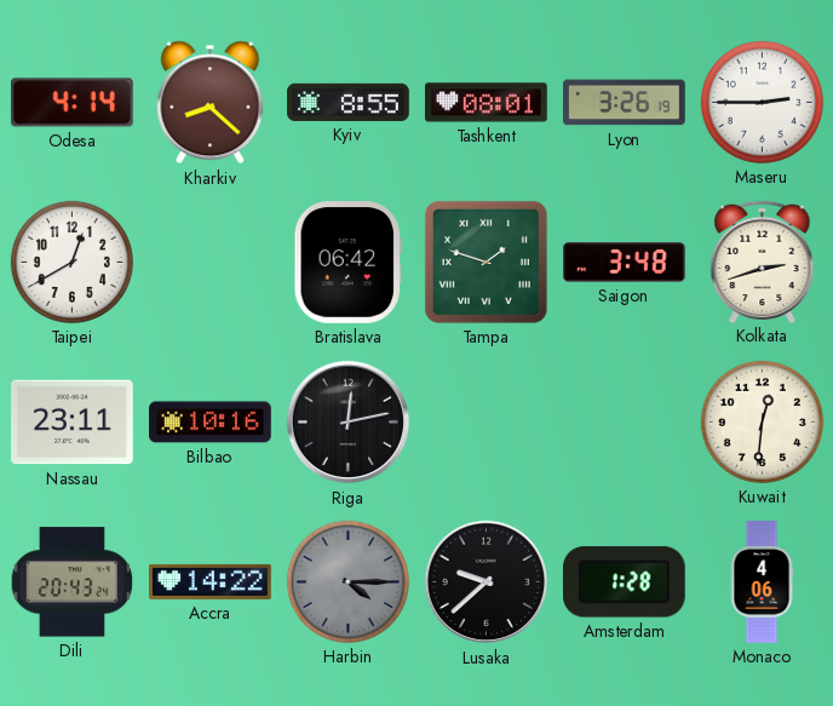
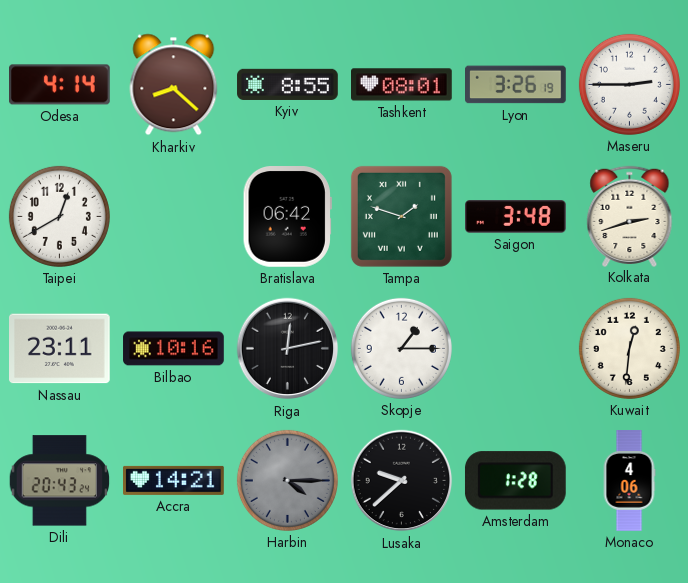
Skopje: none -> 1:15
Accra: 14:22 -> 14:21
